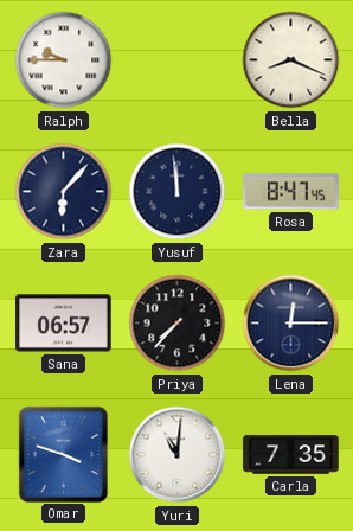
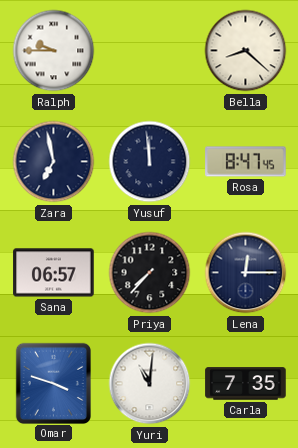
Bella: 8:19 -> 8:22
Zara: 6:07 -> 6:58
